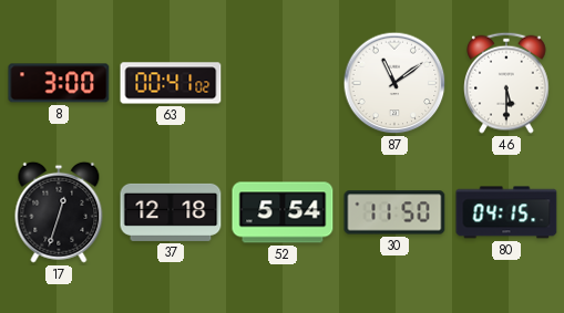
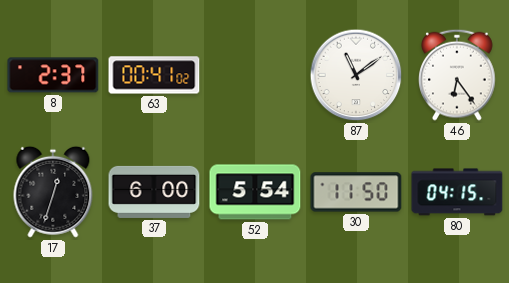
8: 3:00 -> 2:37
46: 5:30 -> 6:24
37: 12:18 -> 6:00
